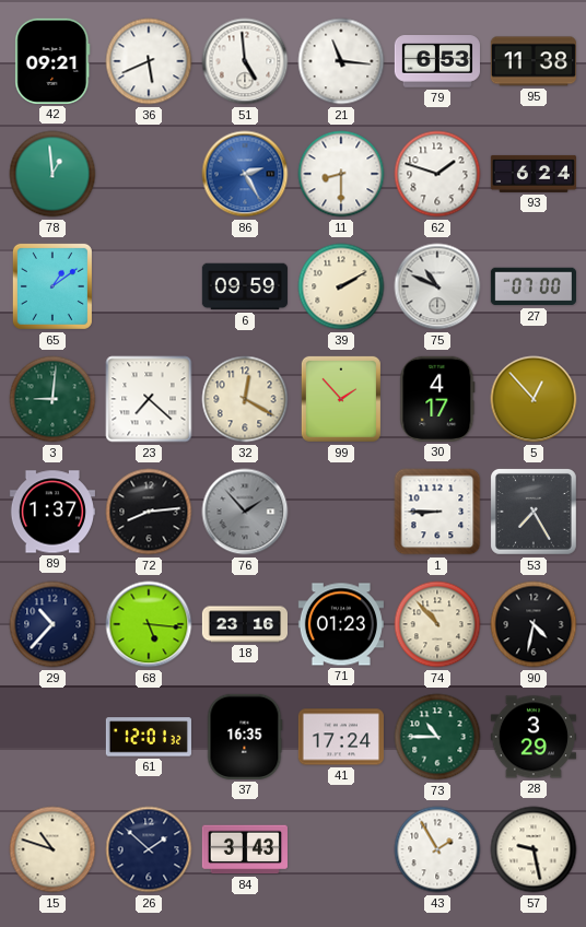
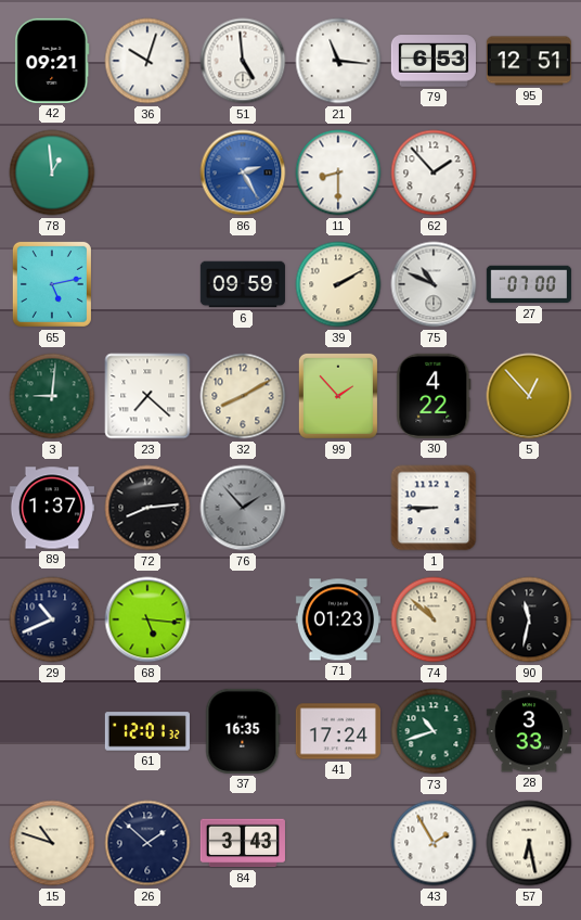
36: 5:41 -> 10:03
95: 11:38 -> 12:51
62: 1:48 -> 1:53
93: 6:24 -> none
65: 1:09 -> 5:13
32: 12:20 -> 8:10
30: 4:17 -> 4:22
53: 7:25 -> none
29: 10:37 -> 10:41
18: 23:16 -> none
74: 10:53 -> 10:52
90: 4:32 -> 11:32
73: 10:45 -> 10:42
28: 3:29 -> 3:33
57: 9:28 -> 6:28
